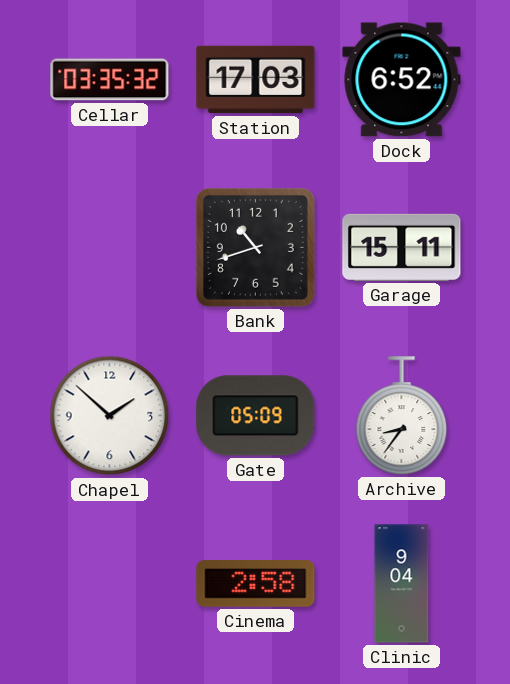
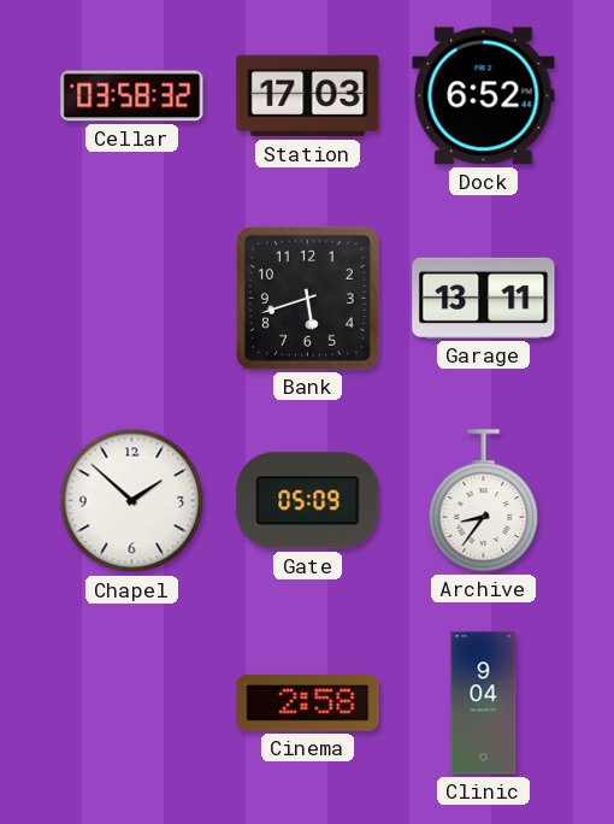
Cellar: 03:35 -> 03:58
Bank: 10:42 -> 5:42
Garage: 15:11 -> 13:11
